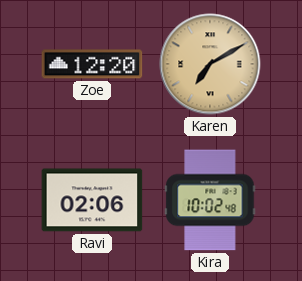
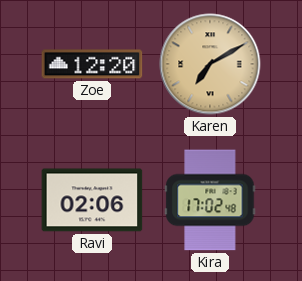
Kira: 10:02 -> 17:02
